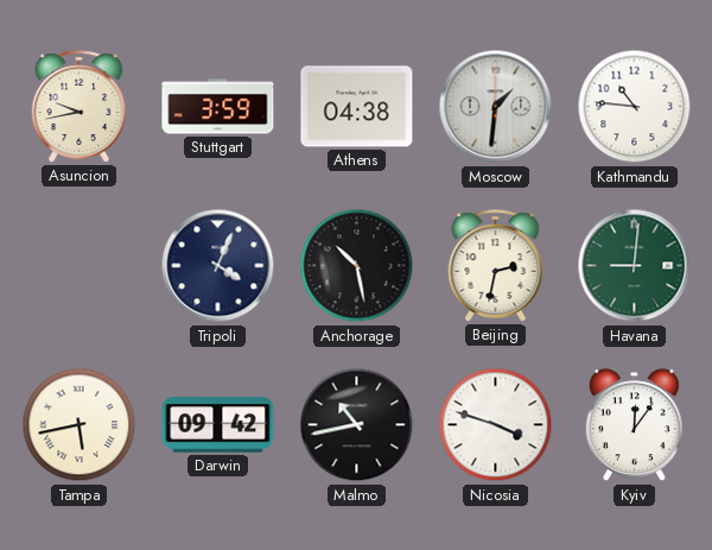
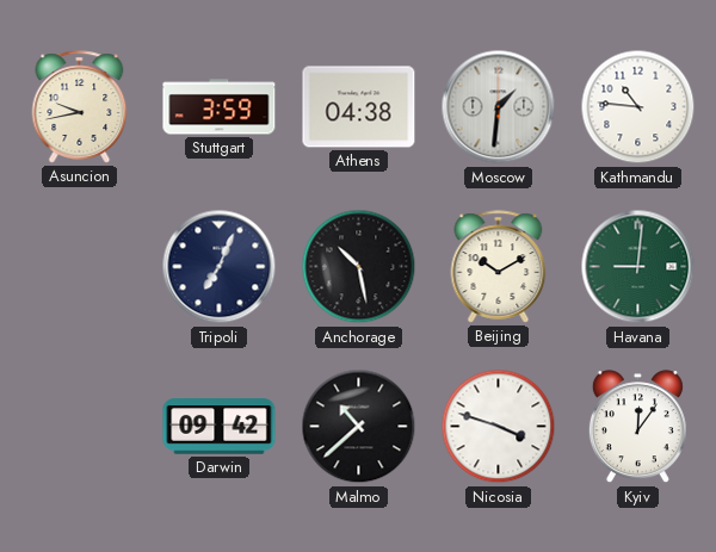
Tripoli: 4:04 -> 7:04
Beijing: 2:32 -> 10:10
Tampa: 5:43 -> none
Malmo: 10:43 -> 10:38
